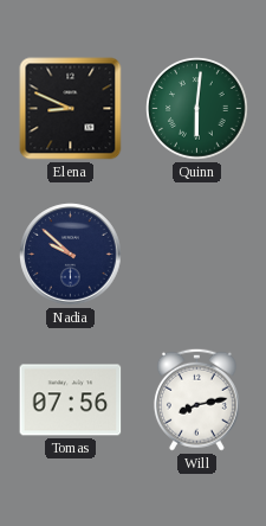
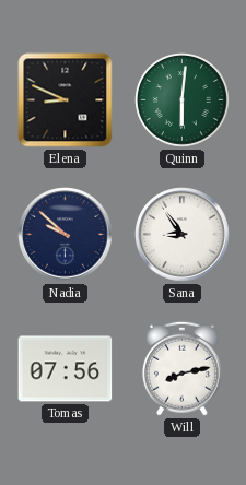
Sana: none -> 8:54
